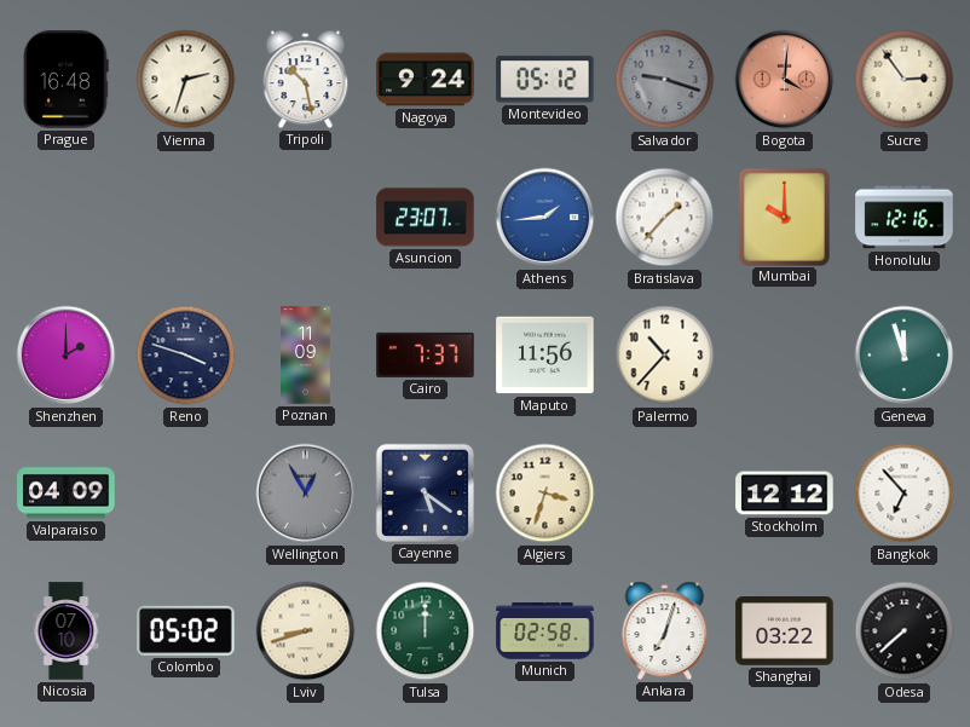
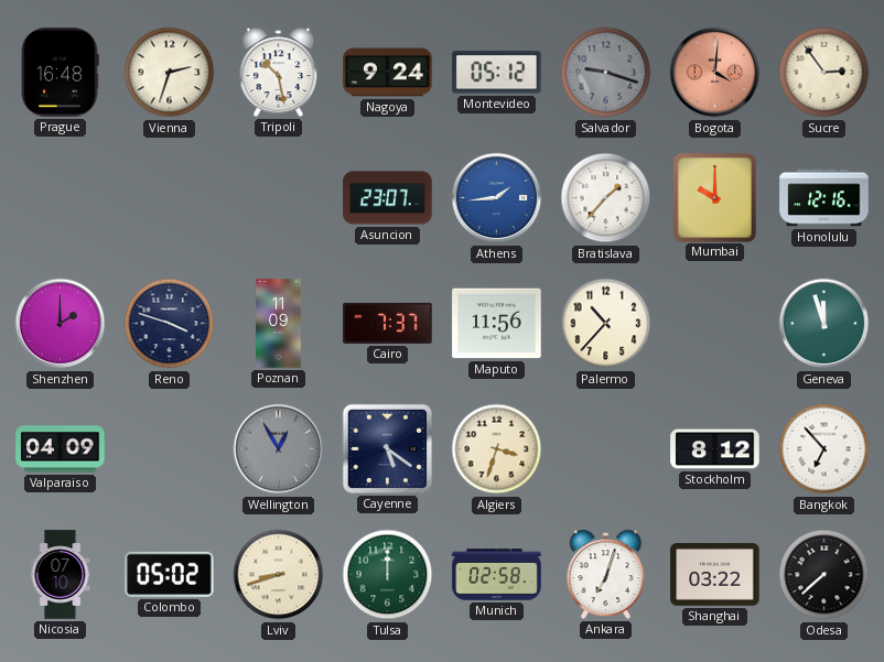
Stockholm: 12:12 -> 8:12
